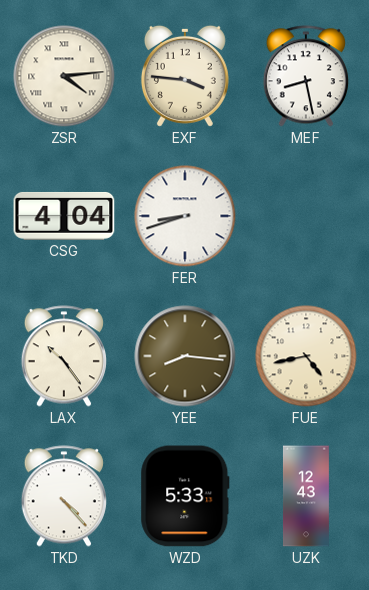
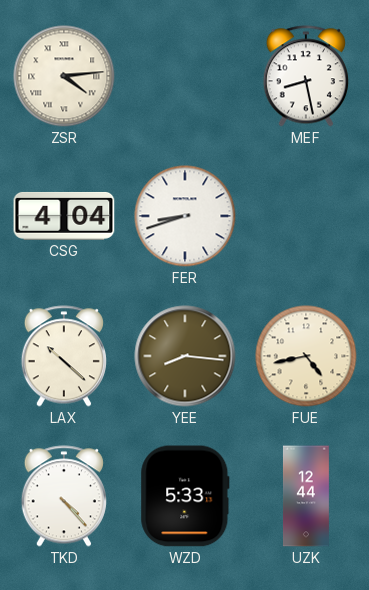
EXF: 3:46 -> none
LAX: 10:24 -> 10:22
UZK: 12:43 -> 12:44
